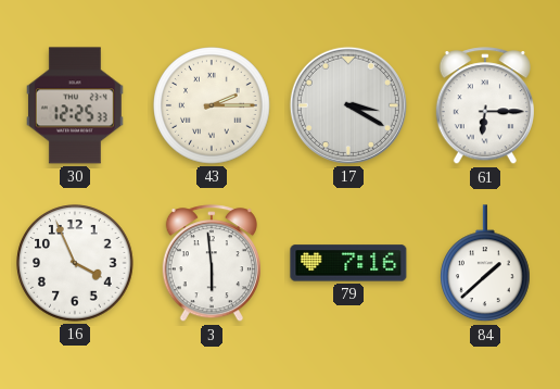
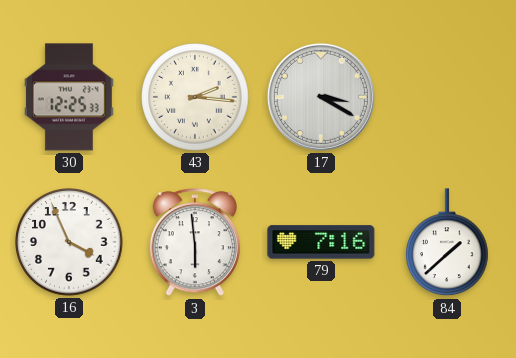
43: 2:15 -> 2:16
61: 6:15 -> none
